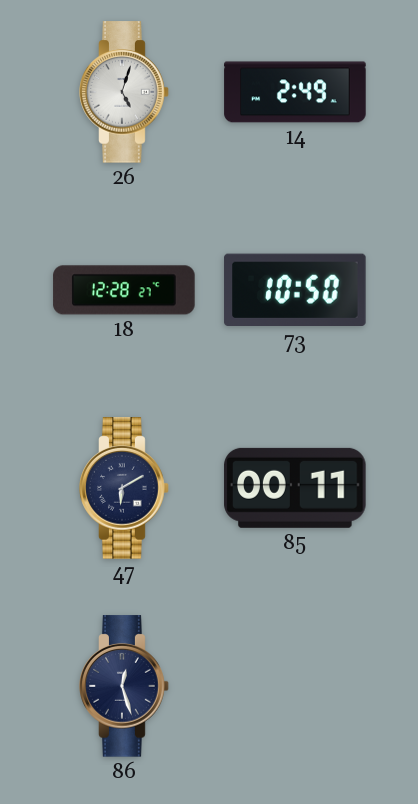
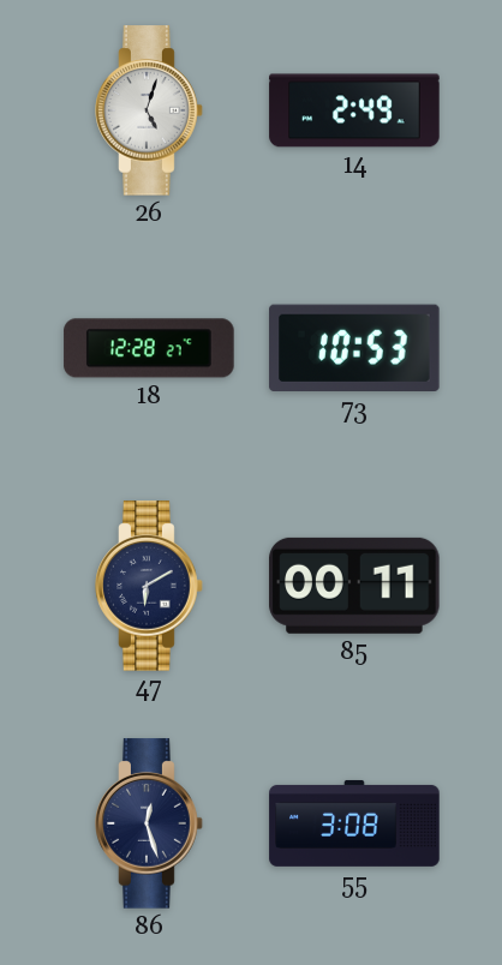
73: 10:50 -> 10:53
55: none -> 3:08
